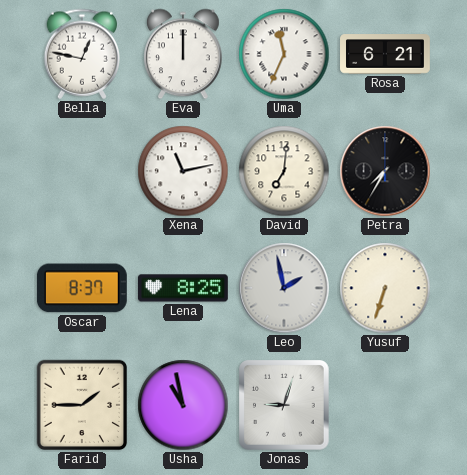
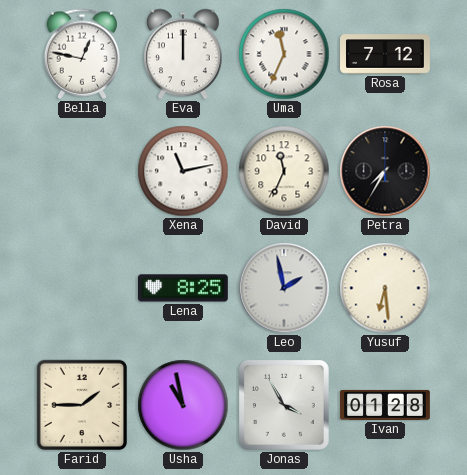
Rosa: 6:21 -> 7:12
David: 7:01 -> 11:34
Oscar: 8:37 -> none
Yusuf: 6:33 -> 6:29
Jonas: 9:03 -> 3:55
Ivan: none -> 01:28
